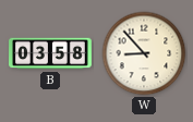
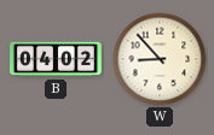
B: 03:58 -> 04:02
